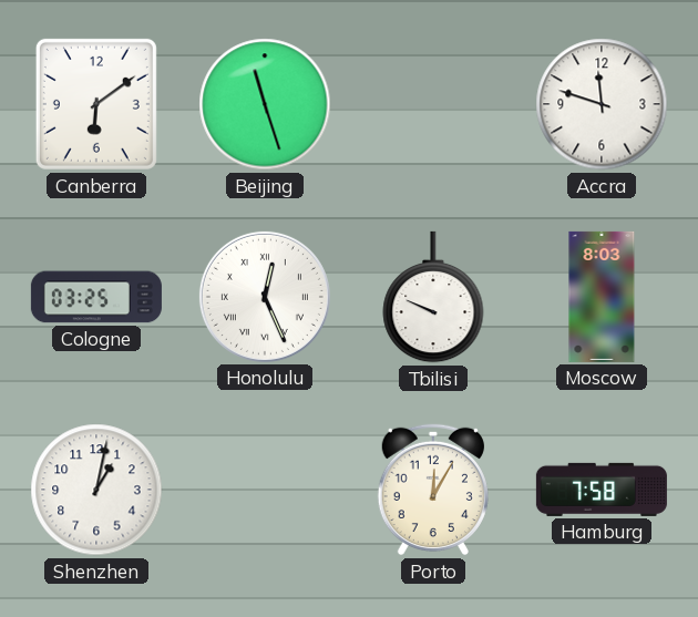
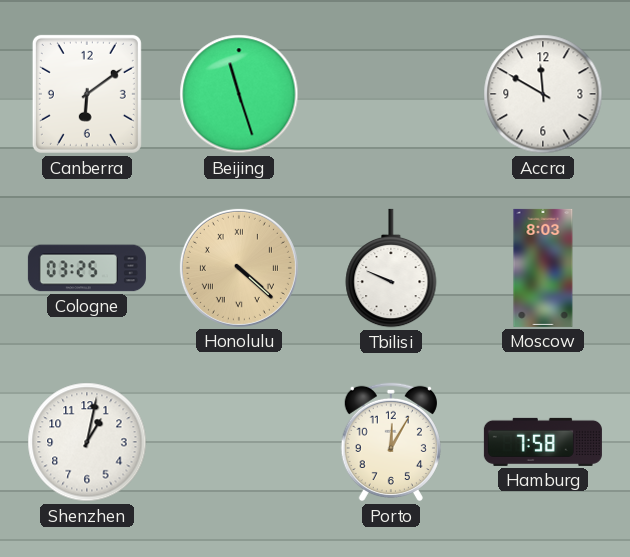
Accra: 11:48 -> 11:50
Honolulu: 12:26 -> 4:22
Honolulu dial: white -> champagne
